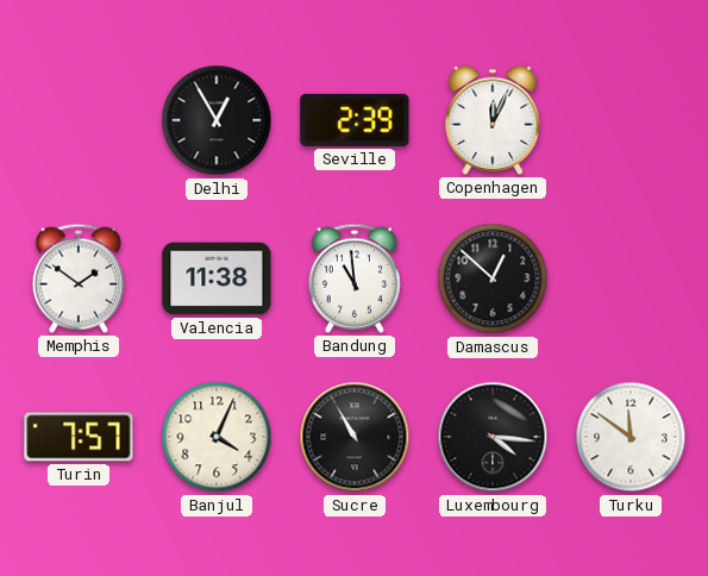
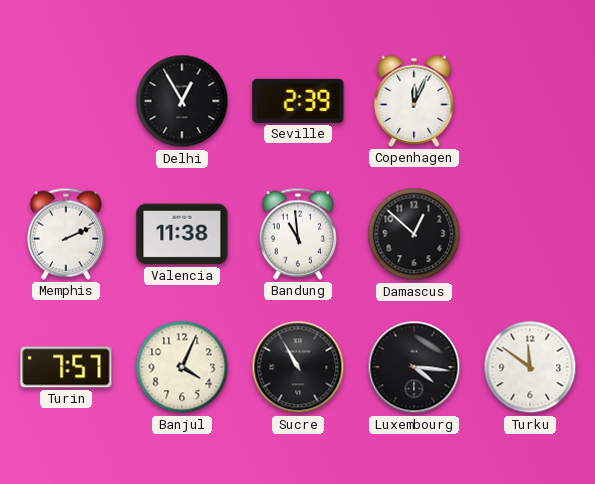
Memphis: 1:51 -> 2:11
